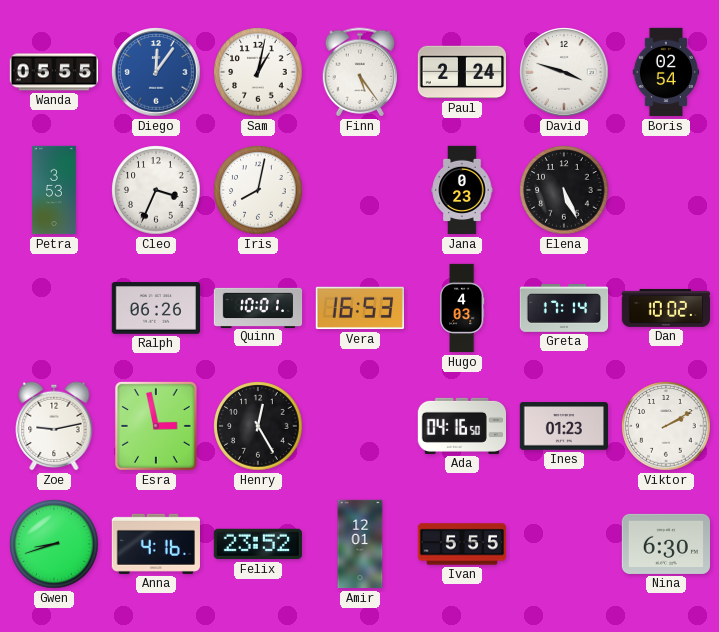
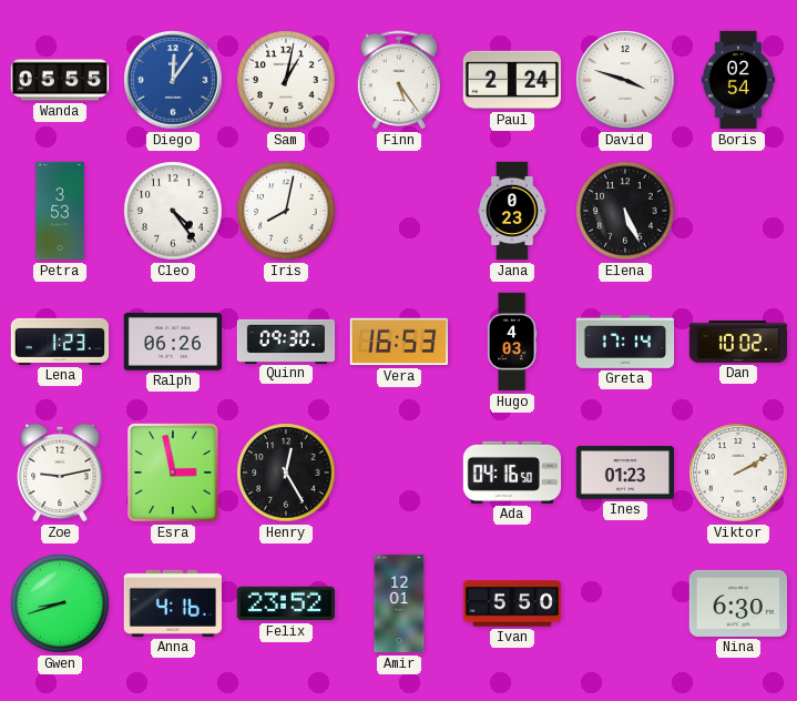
Cleo: 3:34 -> 4:24
Lena: none -> 1:23
Quinn: 10:01 -> 09:30
Ivan: 5:55 -> 5:50
